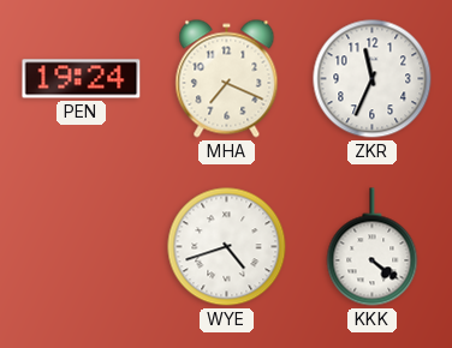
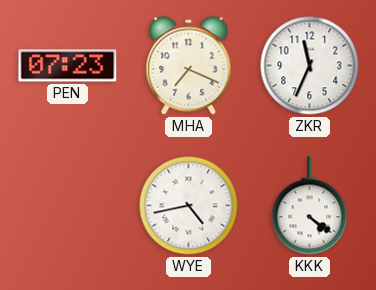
PEN: 19:24 -> 07:23
WYE: 4:42 -> 4:43
